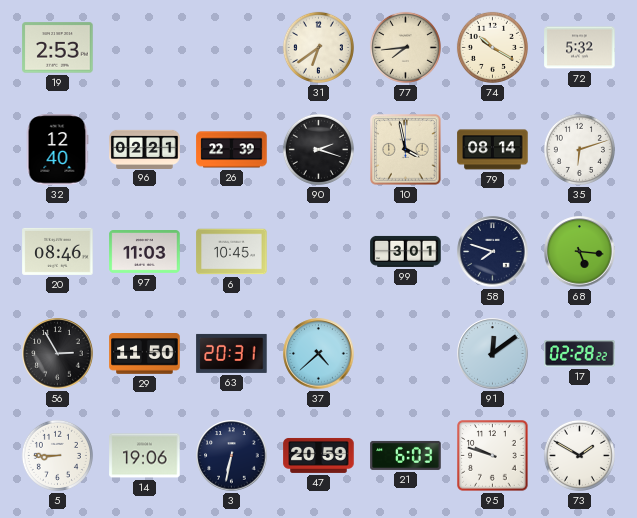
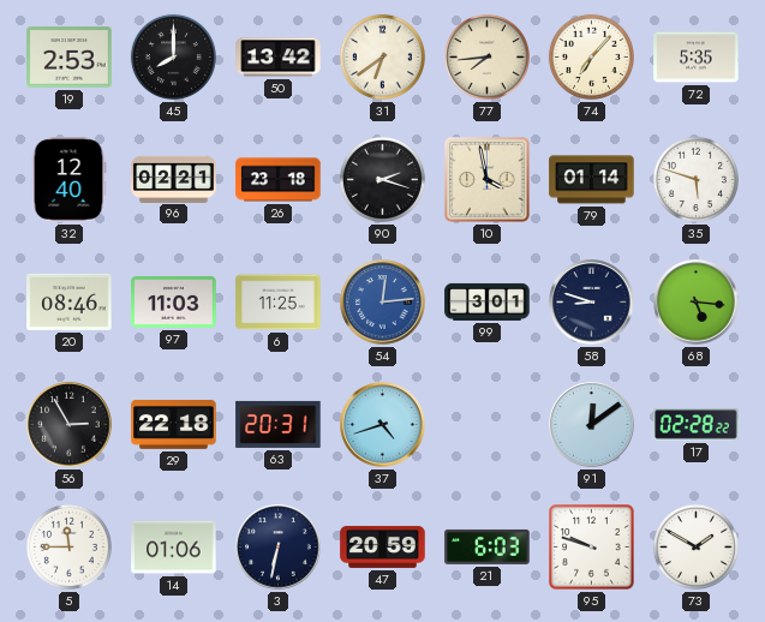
45: none -> 8:00
50: none -> 13:42
74: 10:20 -> 7:07
72: 5:32 -> 5:35
26: 22:39 -> 23:18
79: 08:14 -> 01:14
35: 6:12 -> 5:48
6: 10:45 -> 11:25
54: none -> 12:14
58: 7:48 -> 8:48
29: 11:50 -> 22:18
37: 4:38 -> 4:42
5: 8:45 -> 11:45
14: 19:06 -> 01:06
